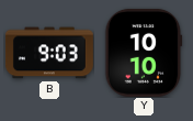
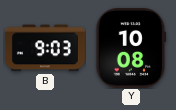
Y: 10:10 -> 10:08
